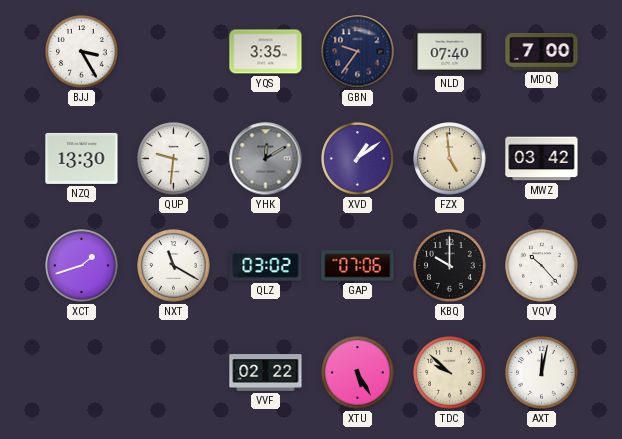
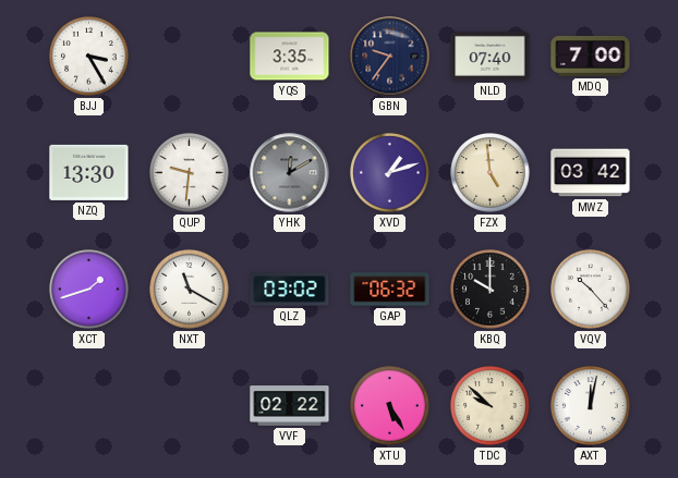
XVD: 1:09 -> 1:12
GAP: 07:06 -> 06:32
